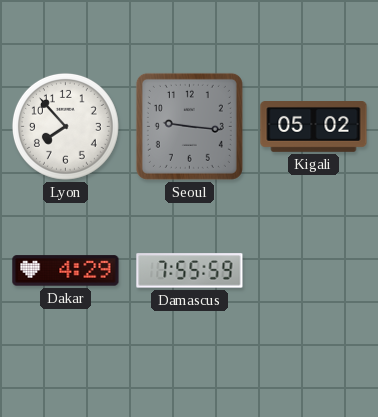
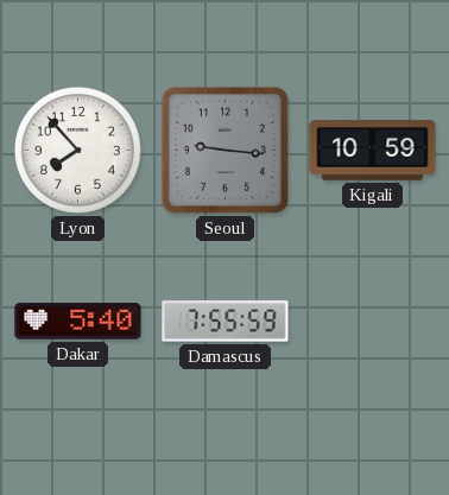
Kigali: 05:02 -> 10:59
Dakar: 4:29 -> 5:40
